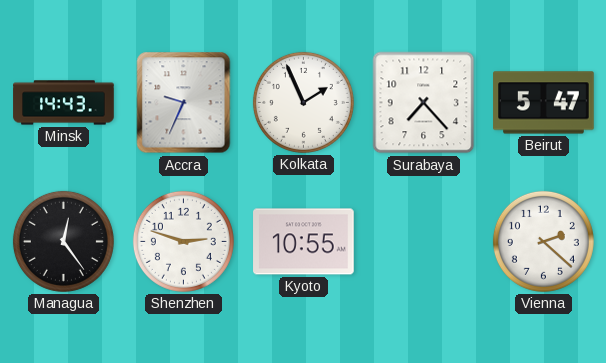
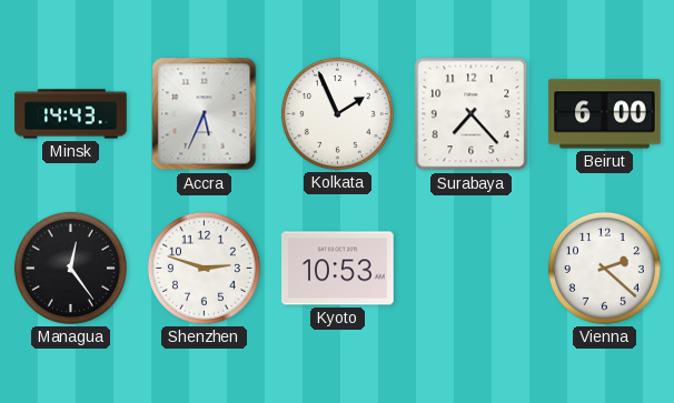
Accra: 9:34 -> 5:34
Beirut: 5:47 -> 6:00
Kyoto: 10:55 -> 10:53
